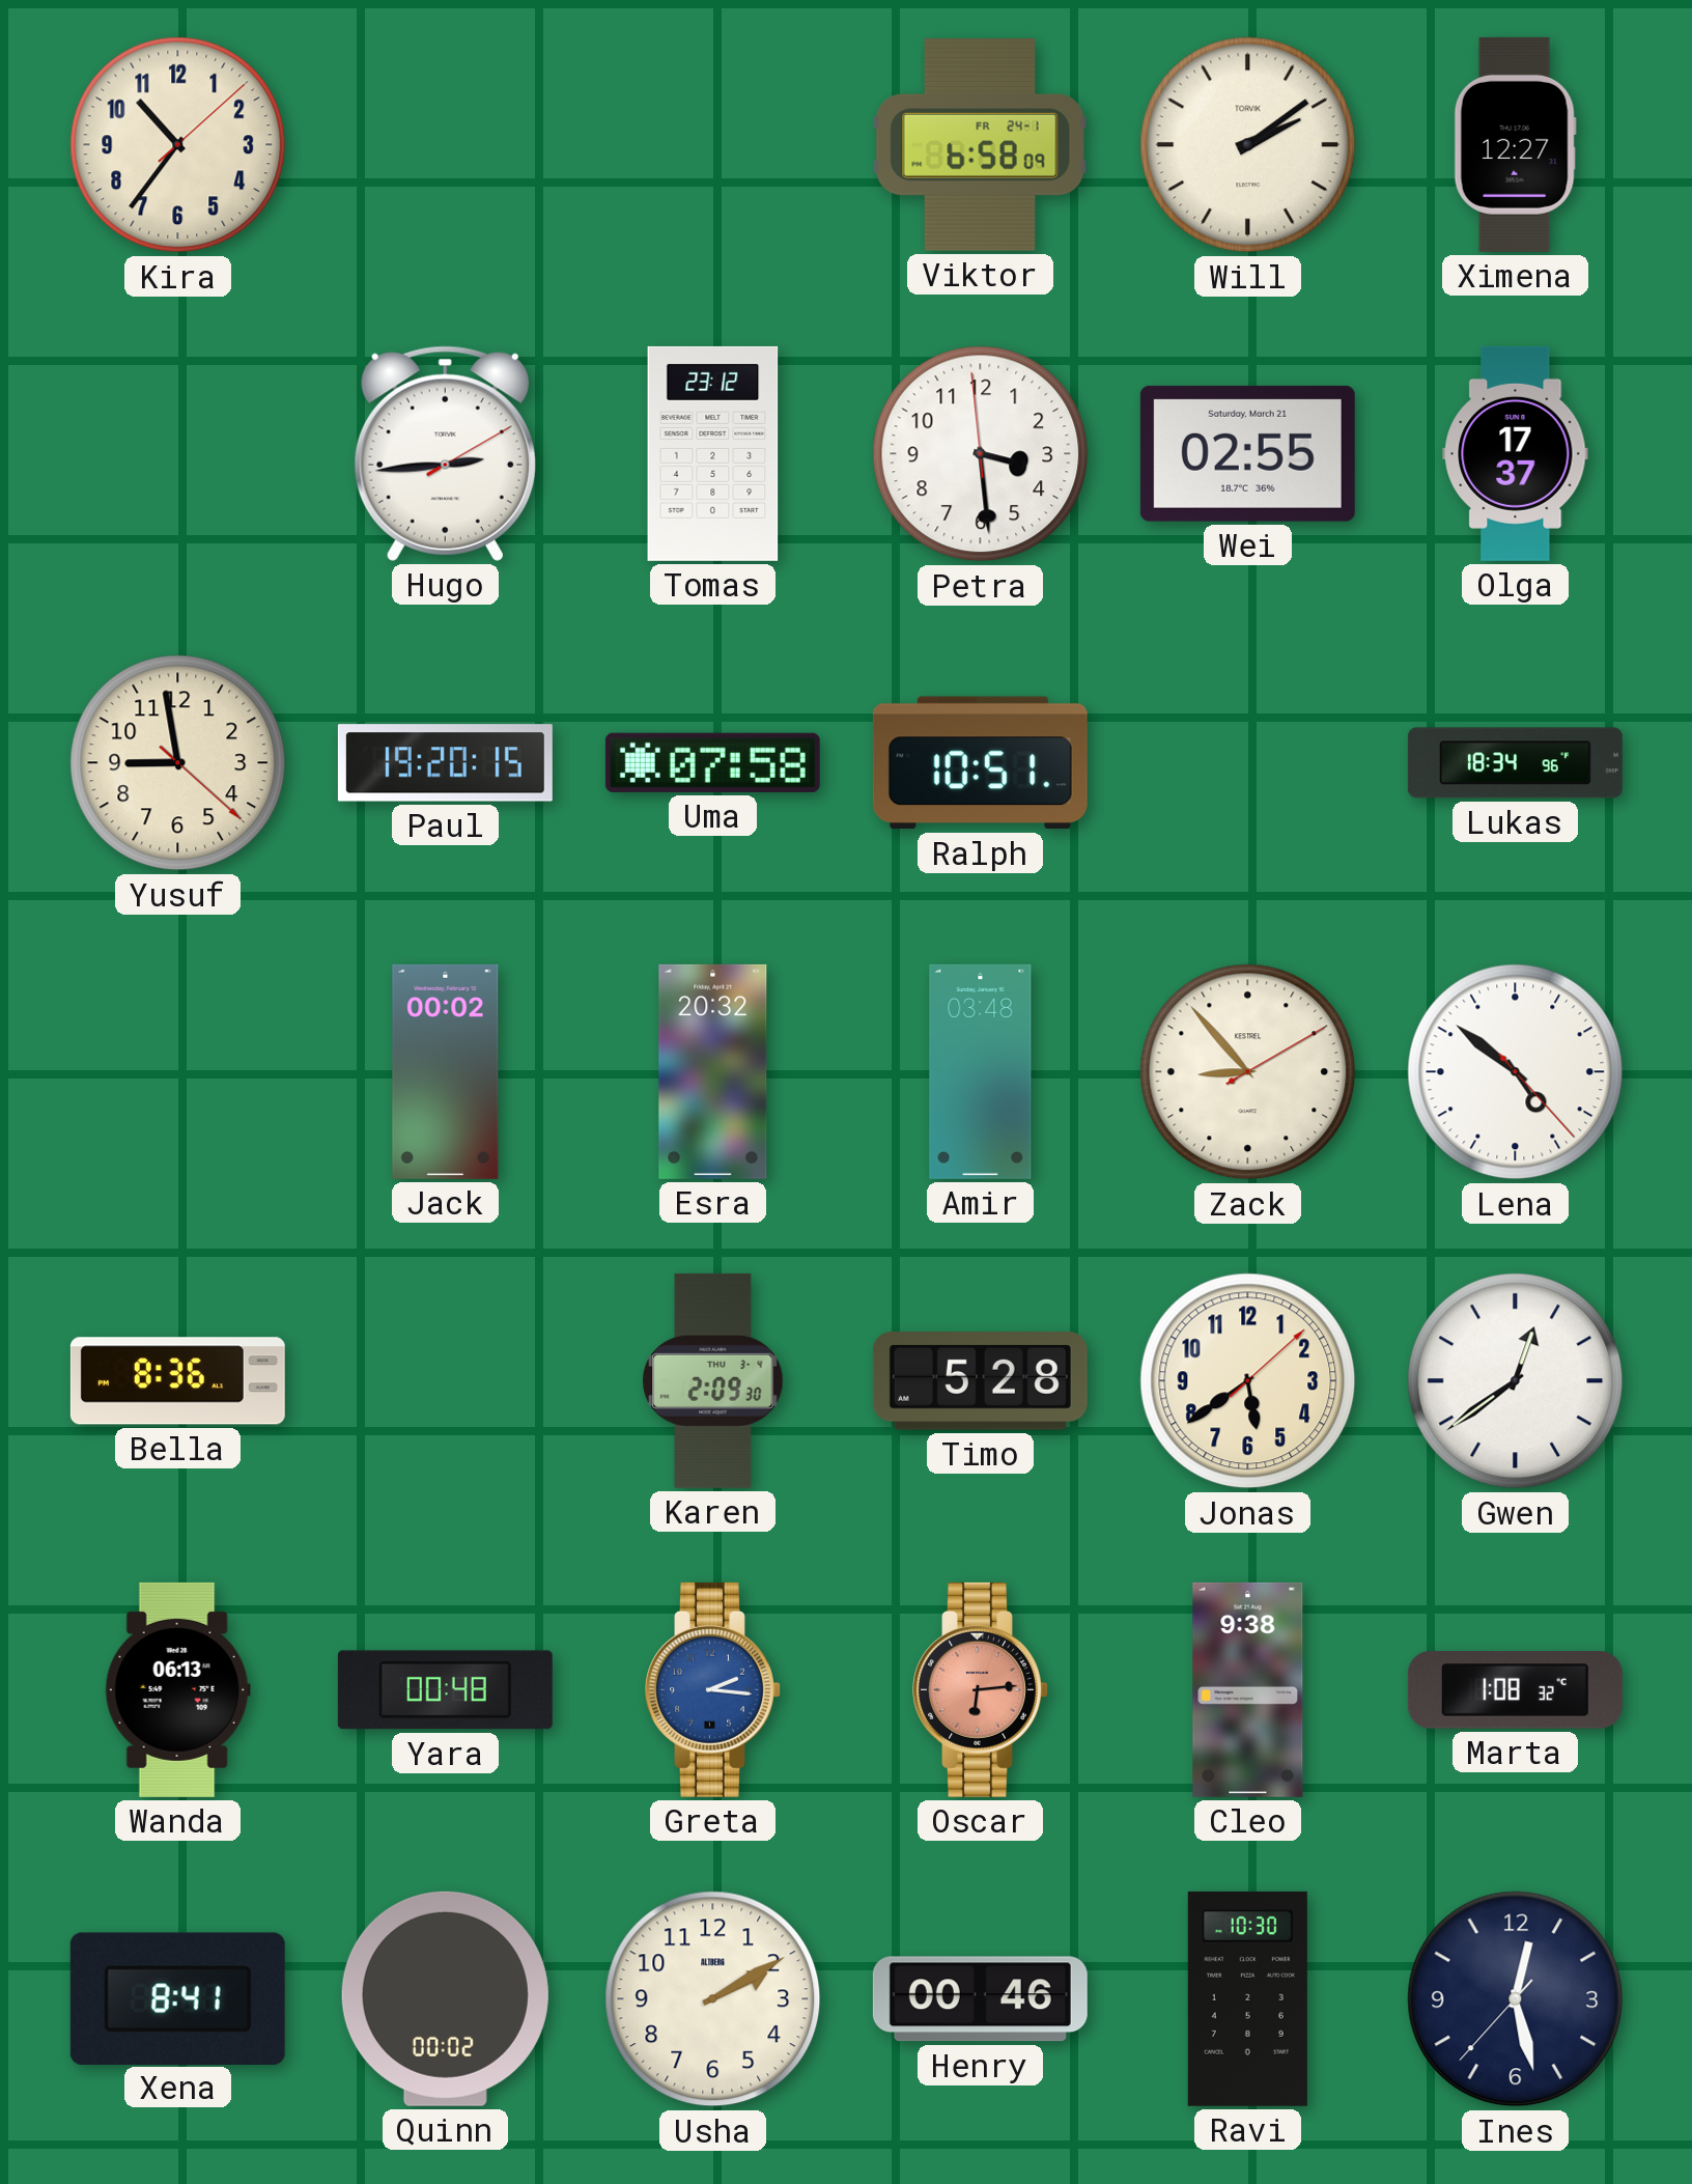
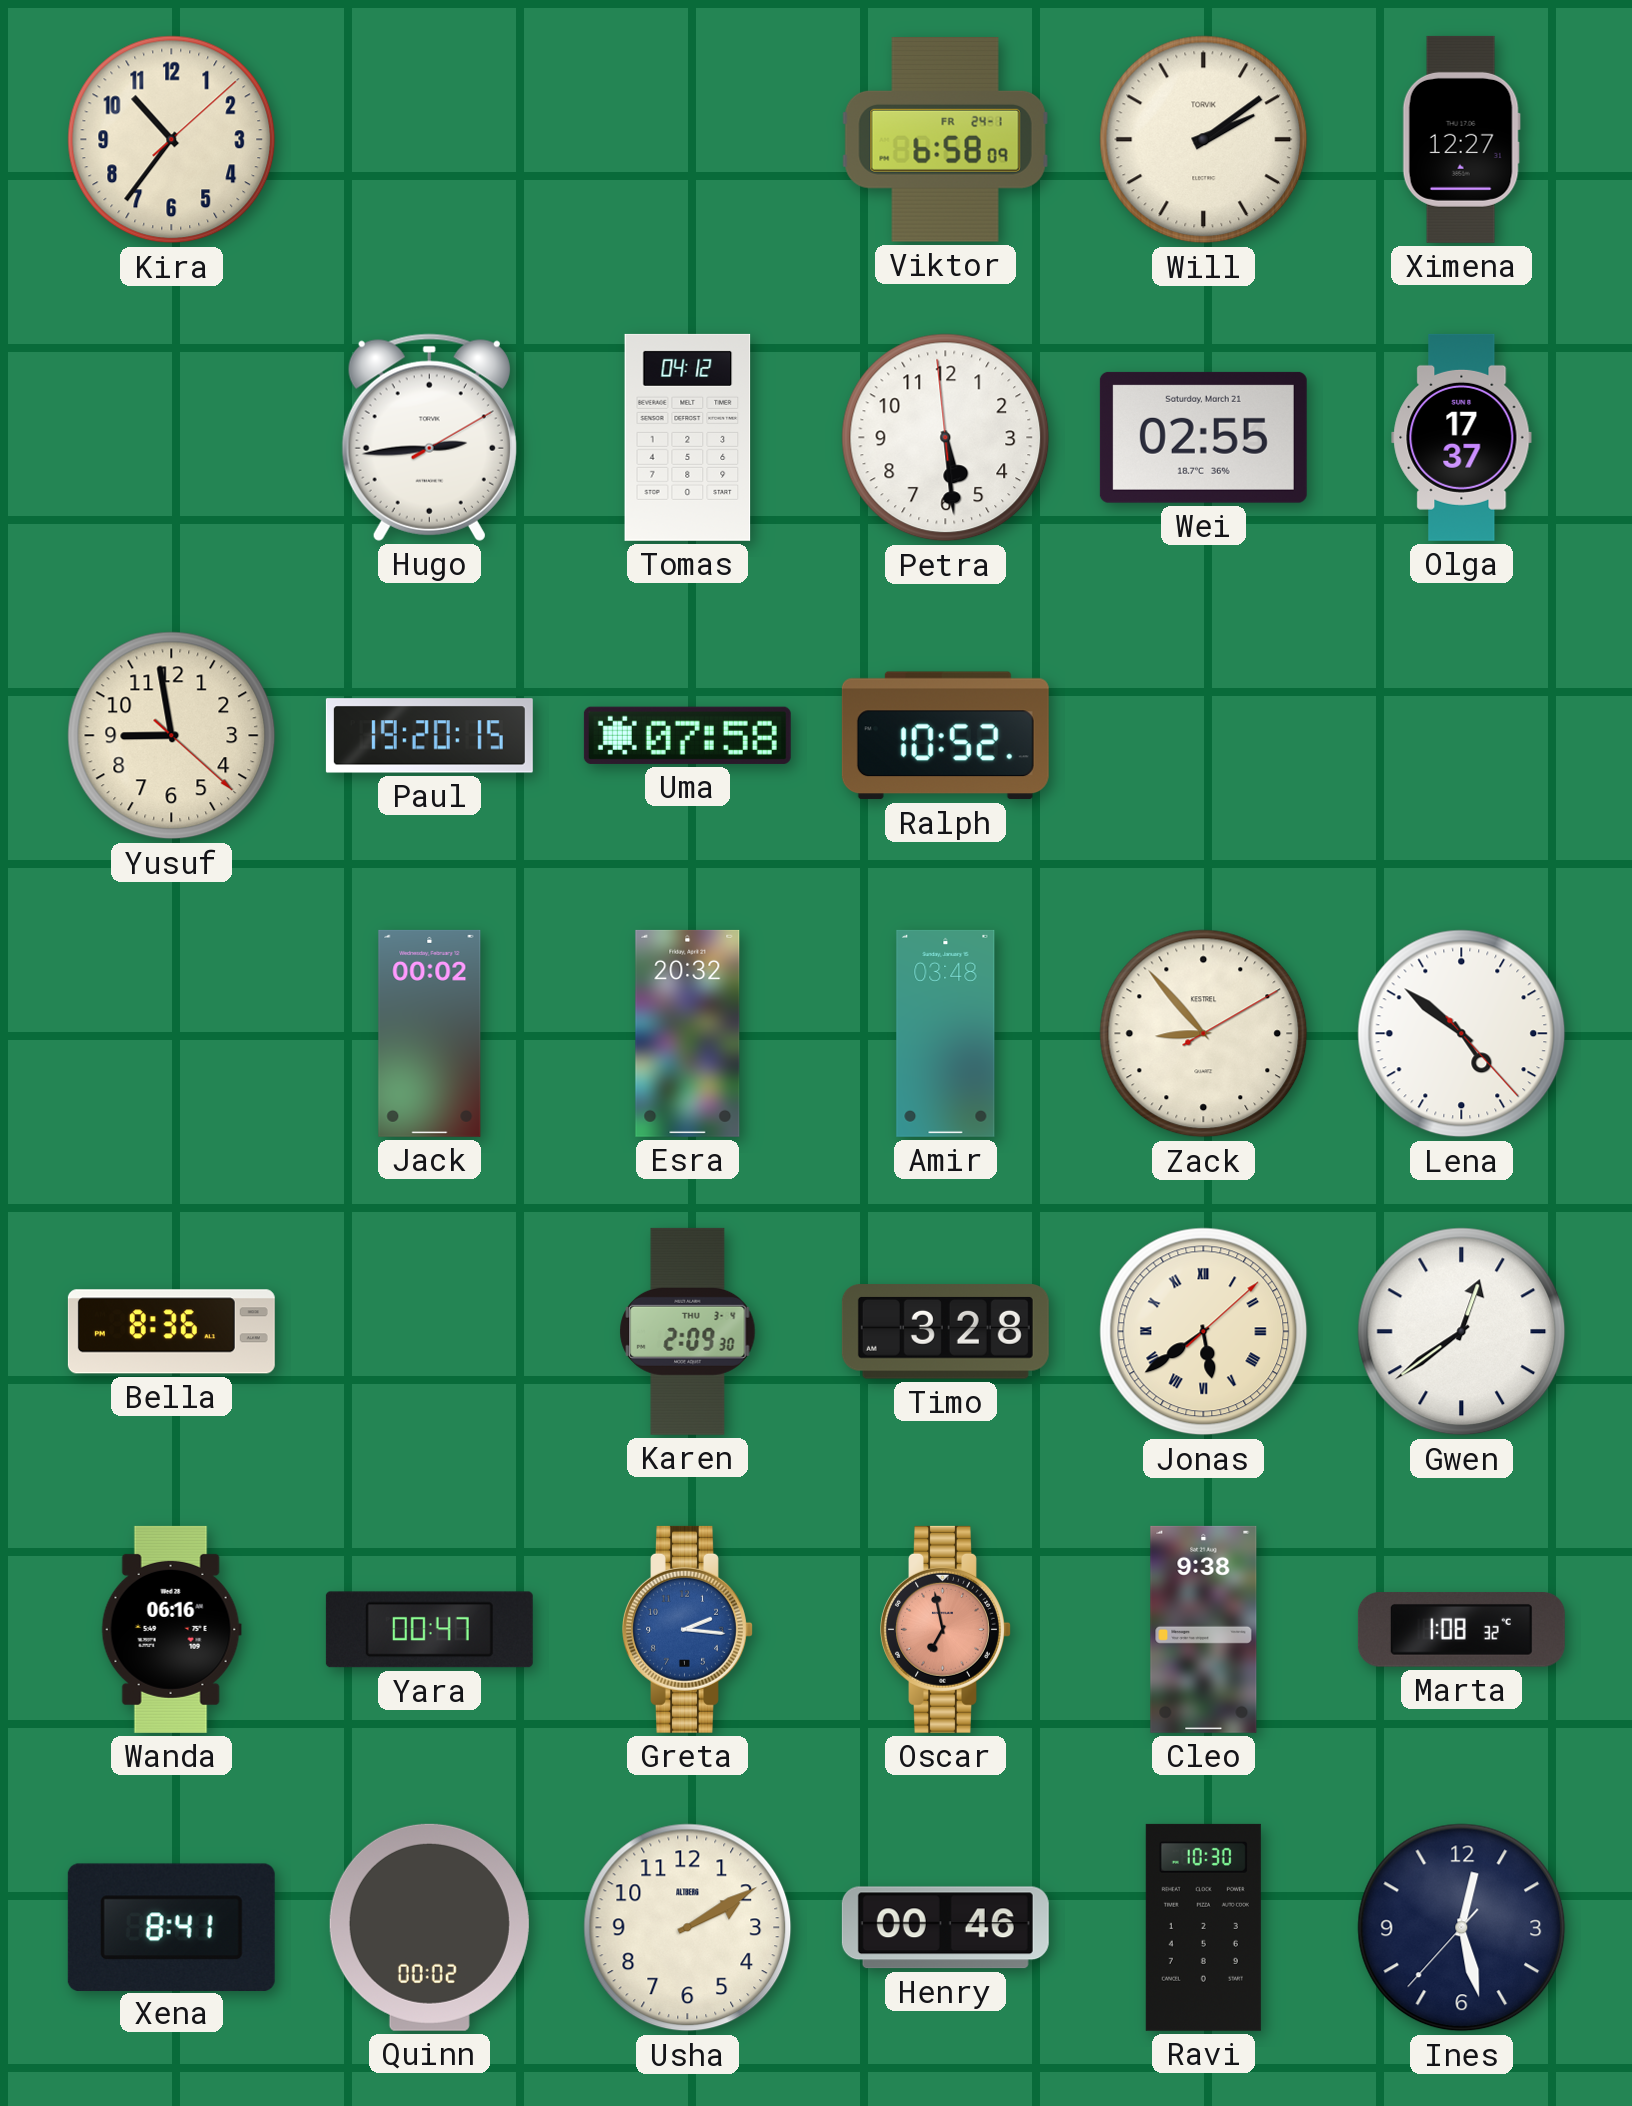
Tomas: 23:12 -> 04:12
Petra: 3:28 -> 5:28
Ralph: 10:51 -> 10:52
Lukas: 18:34 -> none
Timo: 5:28 -> 3:28
Jonas numerals: Arabic -> Roman
Wanda: 06:13 -> 06:16
Yara: 00:48 -> 00:47
Oscar: 6:14 -> 6:58
